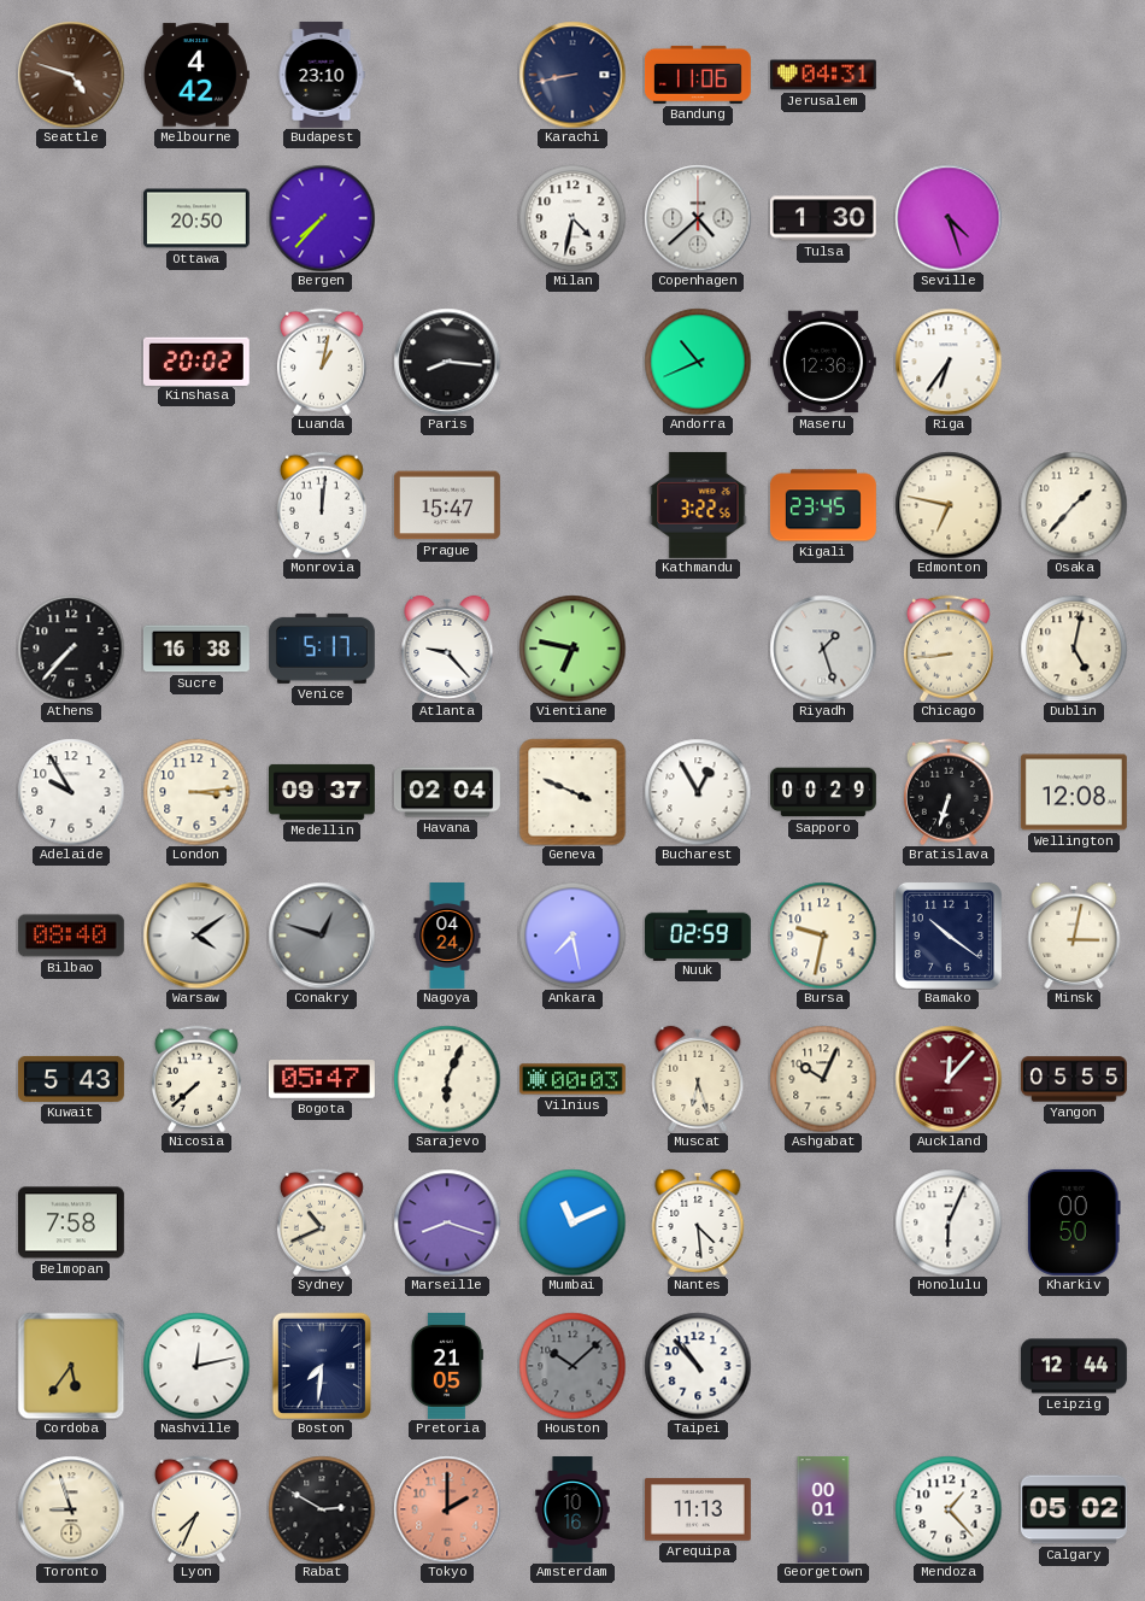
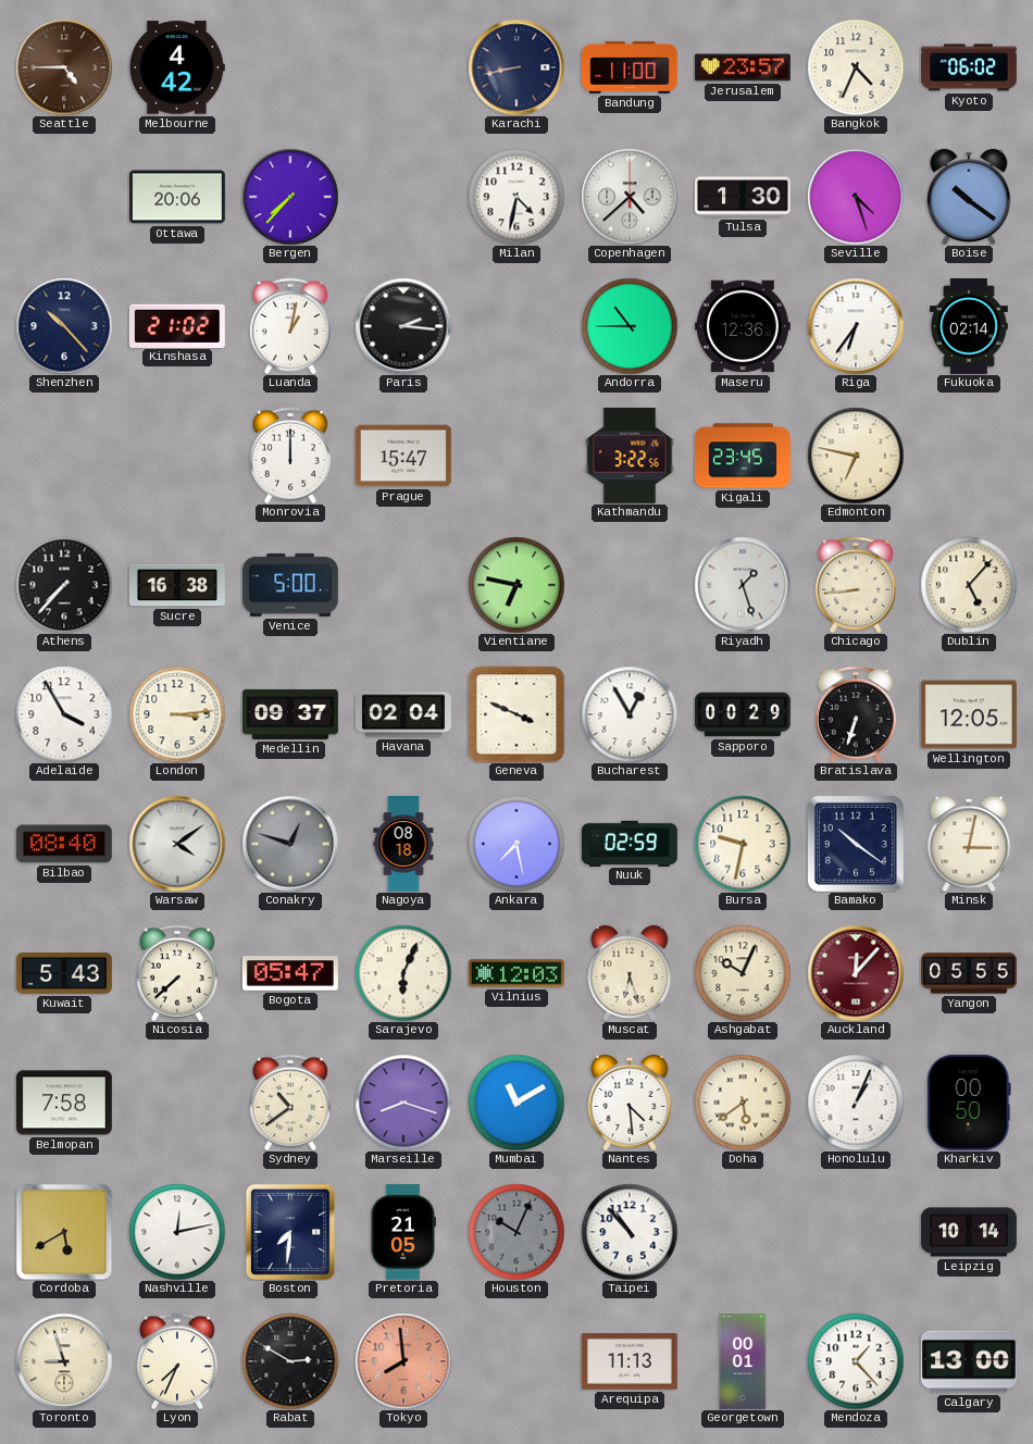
Seattle: 4:48 -> 4:45
Budapest: 23:10 -> none
Bandung: 11:06 -> 11:00
Jerusalem: 04:31 -> 23:57
Bangkok: none -> 4:34
Kyoto: none -> 06:02
Ottawa: 20:50 -> 20:06
Boise: none -> 10:21
Shenzhen: none -> 10:23
Kinshasa: 20:02 -> 21:02
Paris: 8:16 -> 2:16
Andorra: 10:41 -> 10:45
Fukuoka: none -> 02:14
Monrovia: 12:01 -> 12:00
Osaka: 1:37 -> none
Venice: 5:17 -> 5:00
Atlanta: 9:23 -> none
Dublin: 5:02 -> 5:07
Adelaide: 9:55 -> 3:55
Wellington: 12:08 -> 12:05
Nagoya: 04:24 -> 08:18
Vilnius: 00:03 -> 12:03
Sydney: 10:41 -> 10:39
Mumbai: 11:11 -> 11:10
Doha: none -> 5:39
Honolulu: 6:04 -> 1:04
Cordoba: 5:36 -> 5:40
Houston: 10:08 -> 10:04
Leipzig: 12:44 -> 10:14
Tokyo: 2:00 -> 7:59
Amsterdam: 10:16 -> none
Calgary: 05:02 -> 13:00
